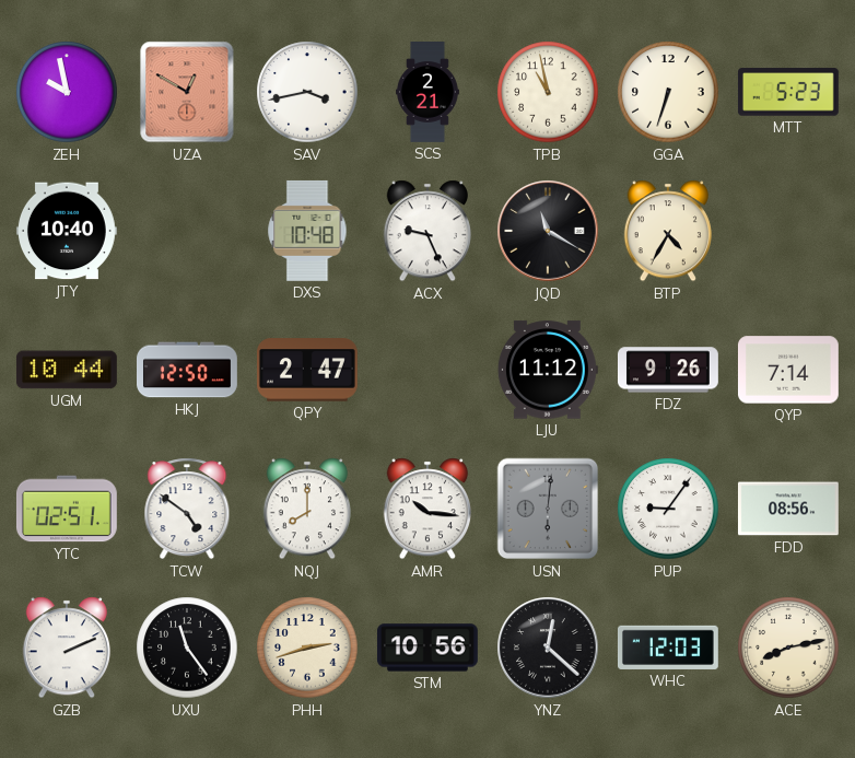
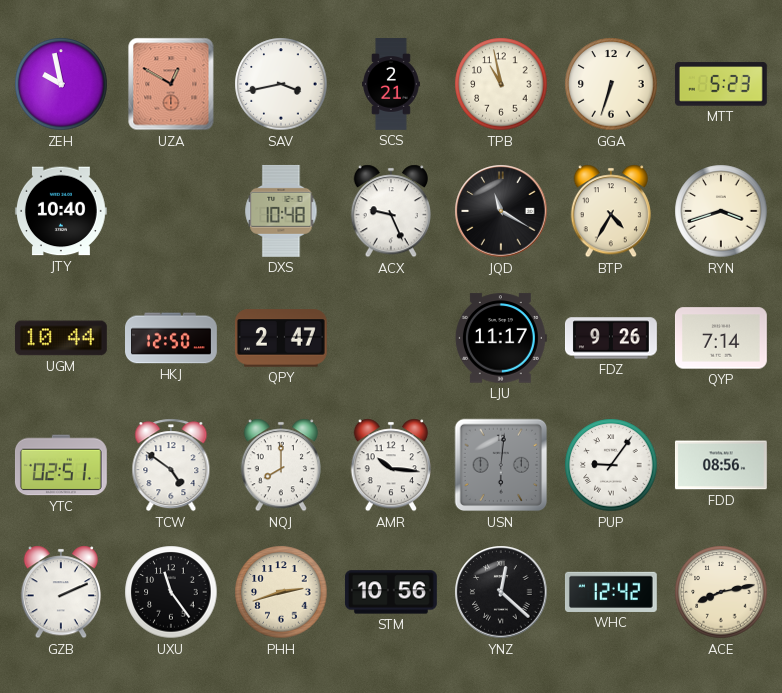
RYN: none -> 3:42
LJU: 11:12 -> 11:17
WHC: 12:03 -> 12:42
